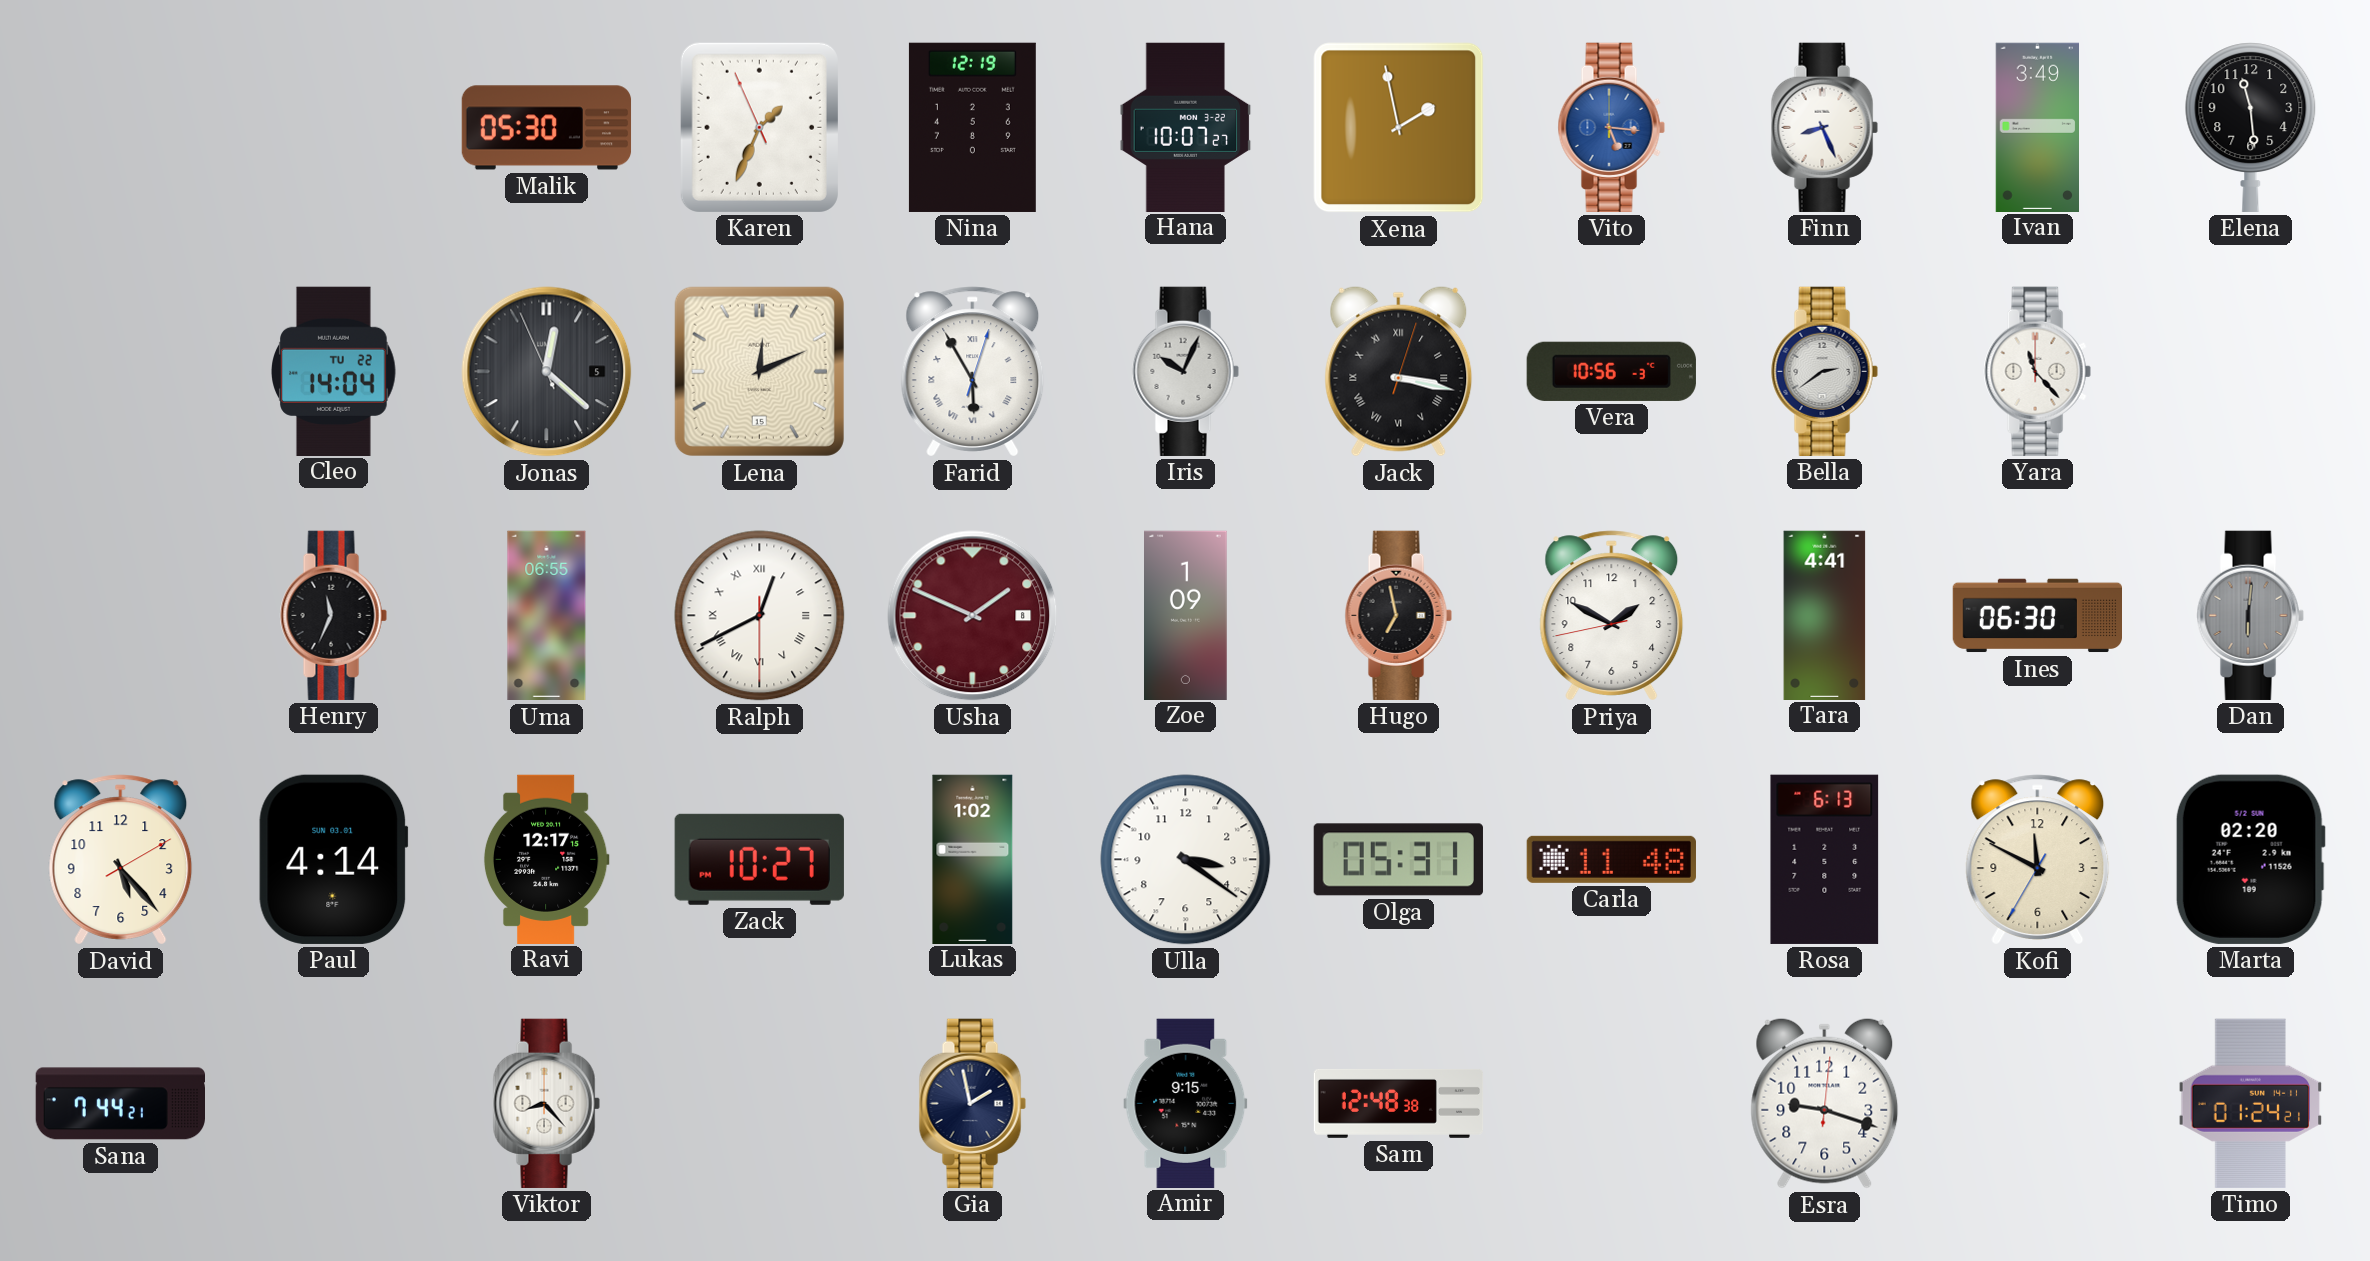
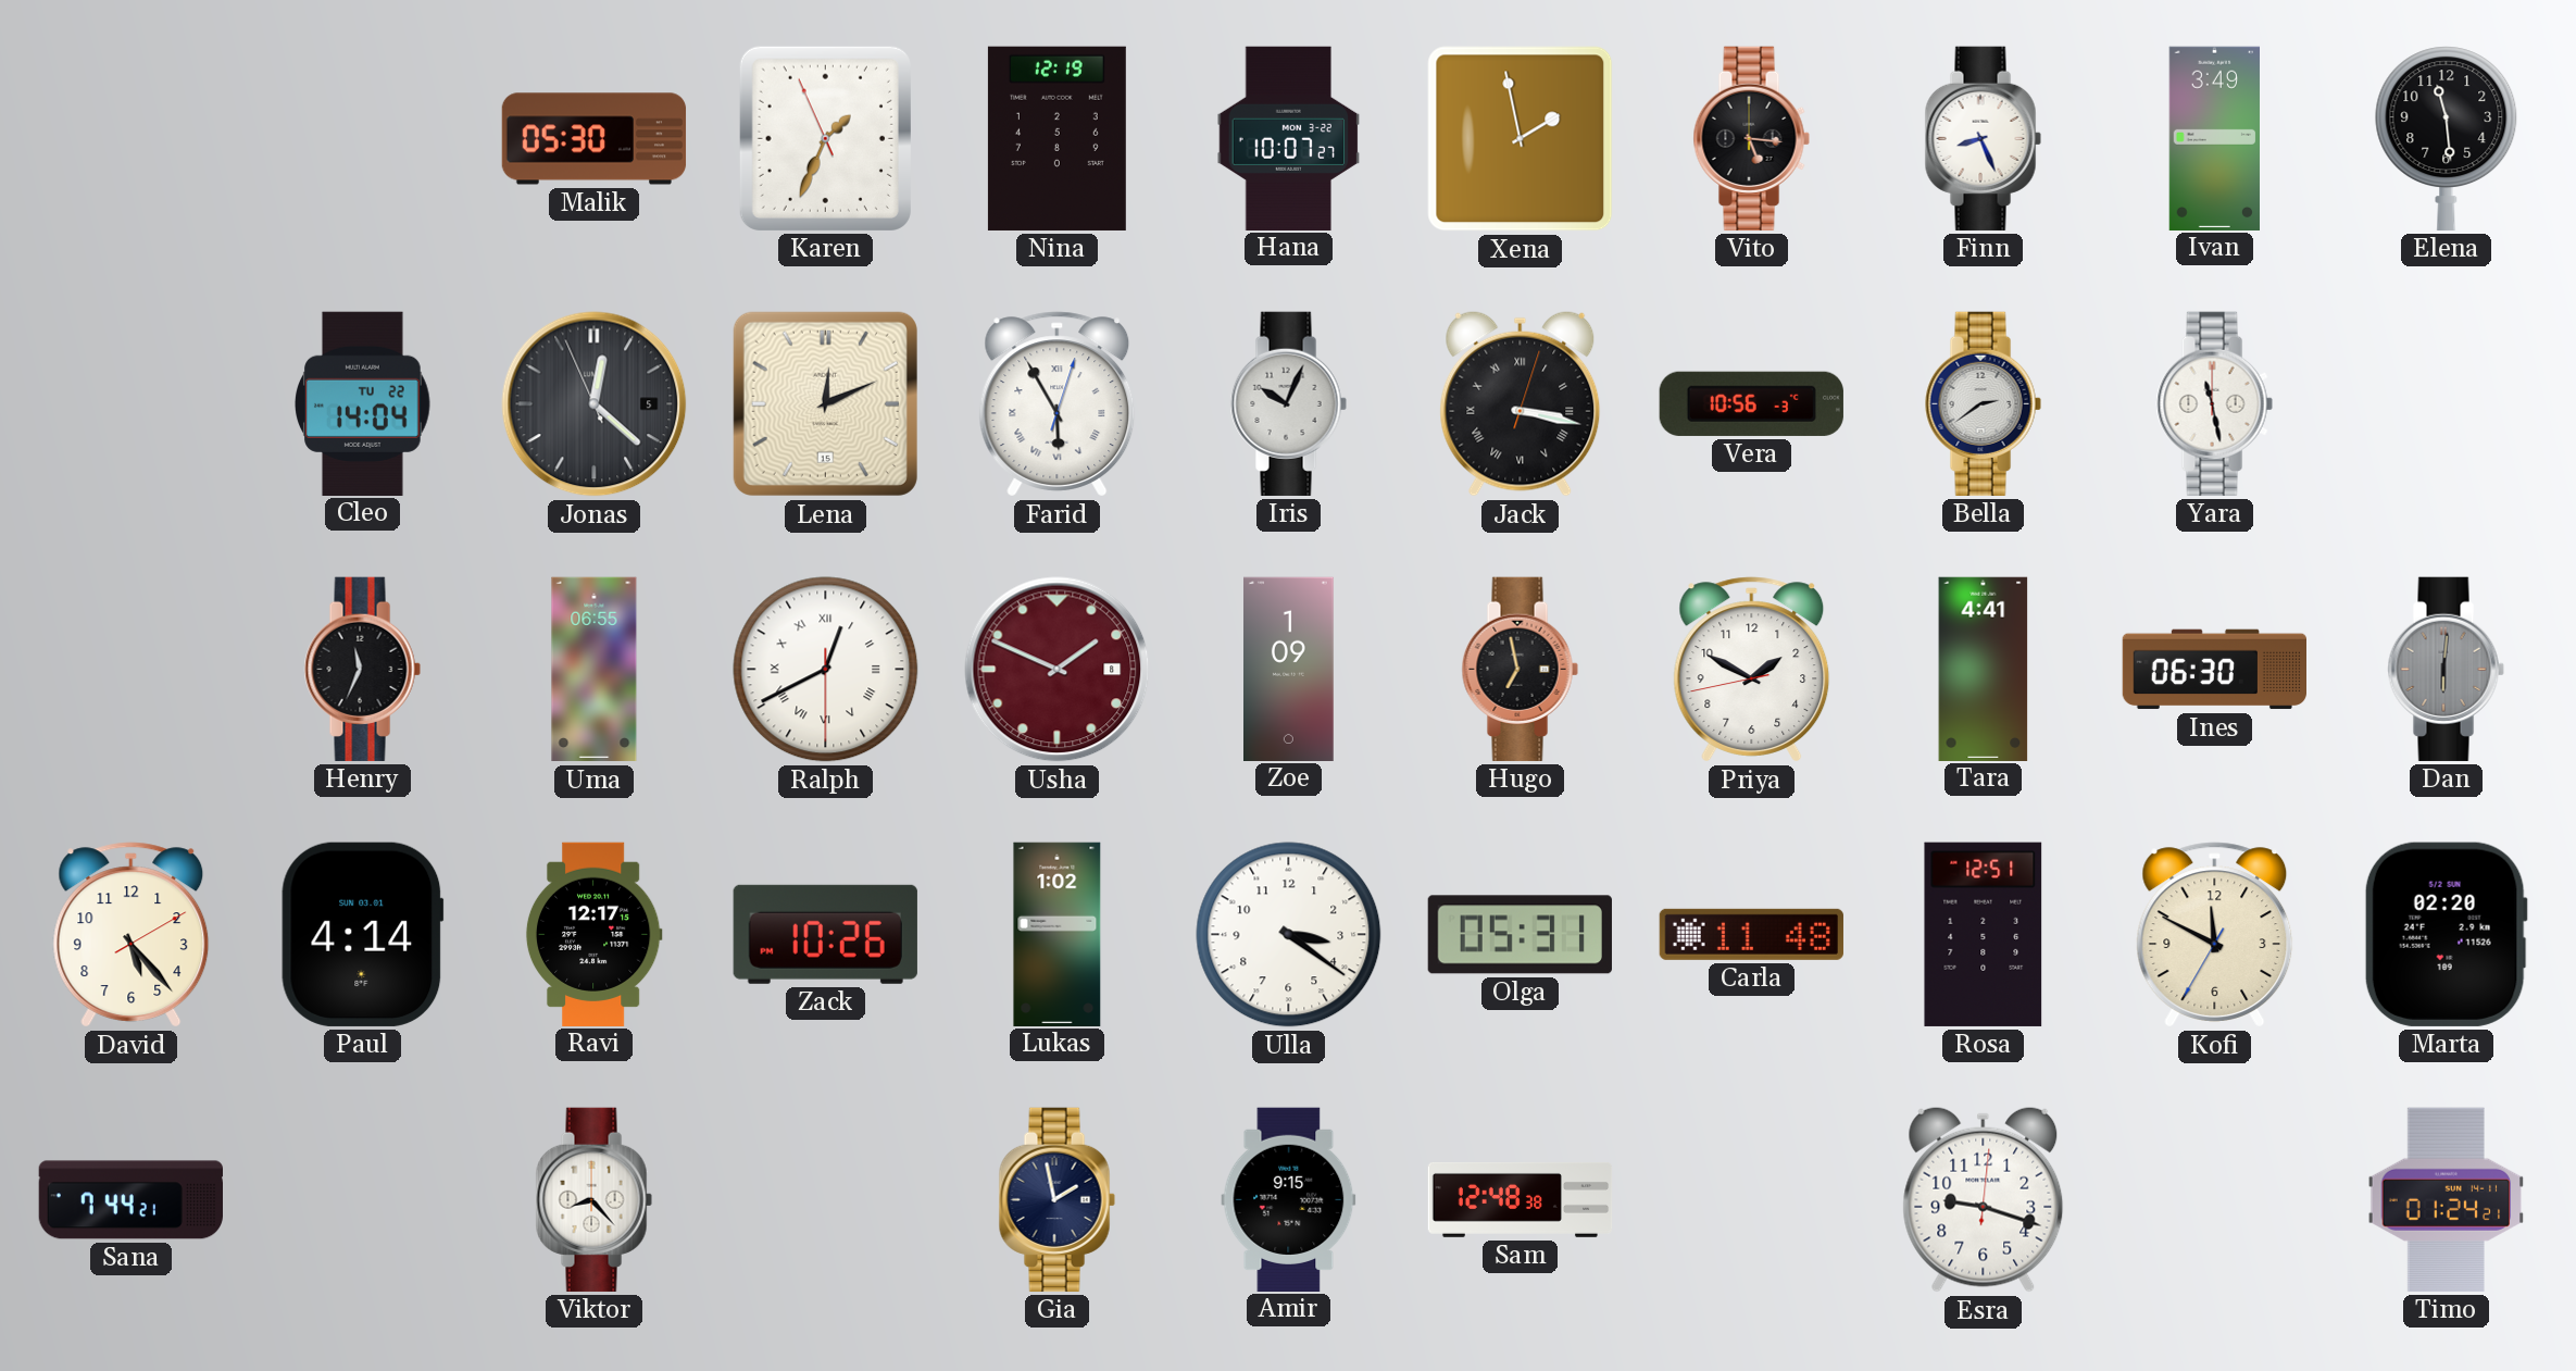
Vito dial: blue -> black
Yara: 11:23 -> 11:28
Zack: 10:27 -> 10:26
Rosa: 6:13 -> 12:51
